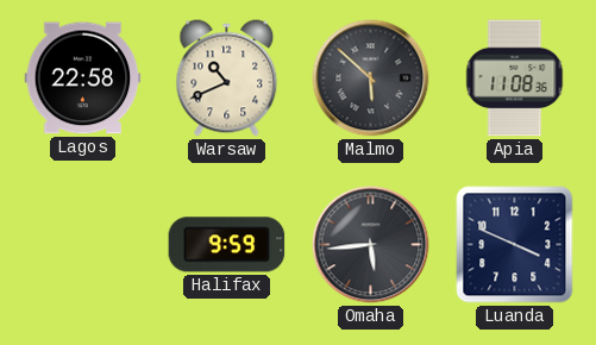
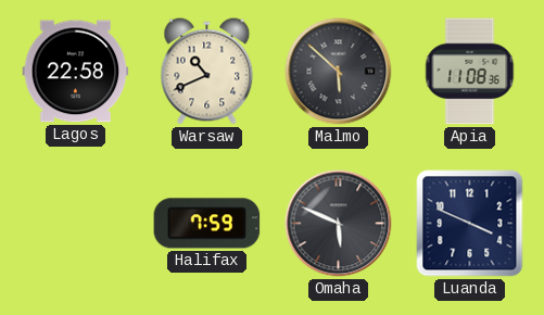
Halifax: 9:59 -> 7:59
Omaha: 5:44 -> 5:49
